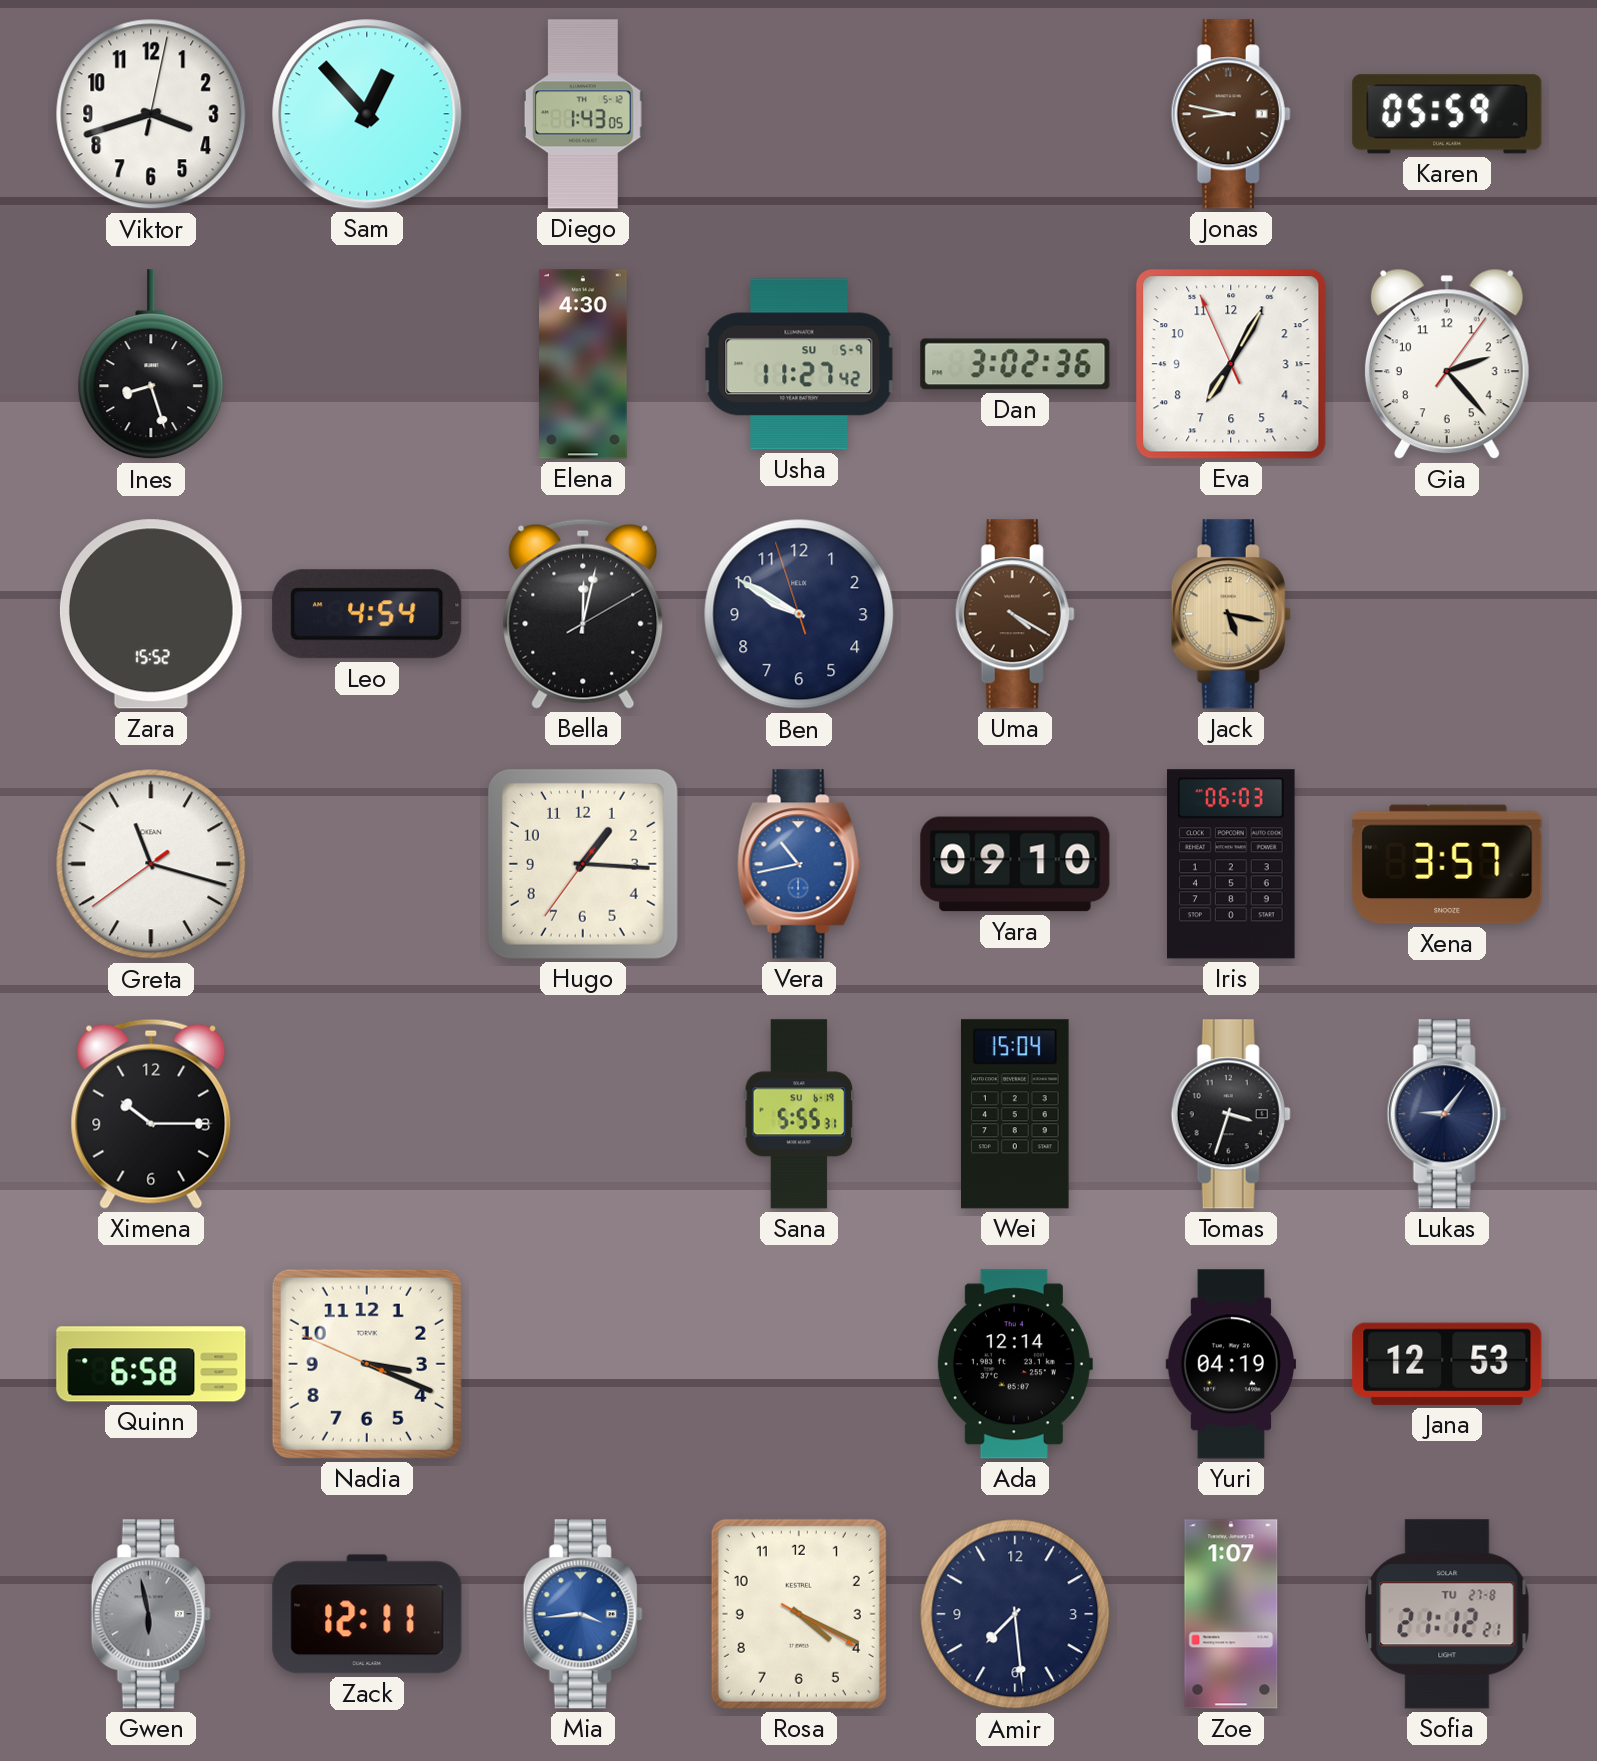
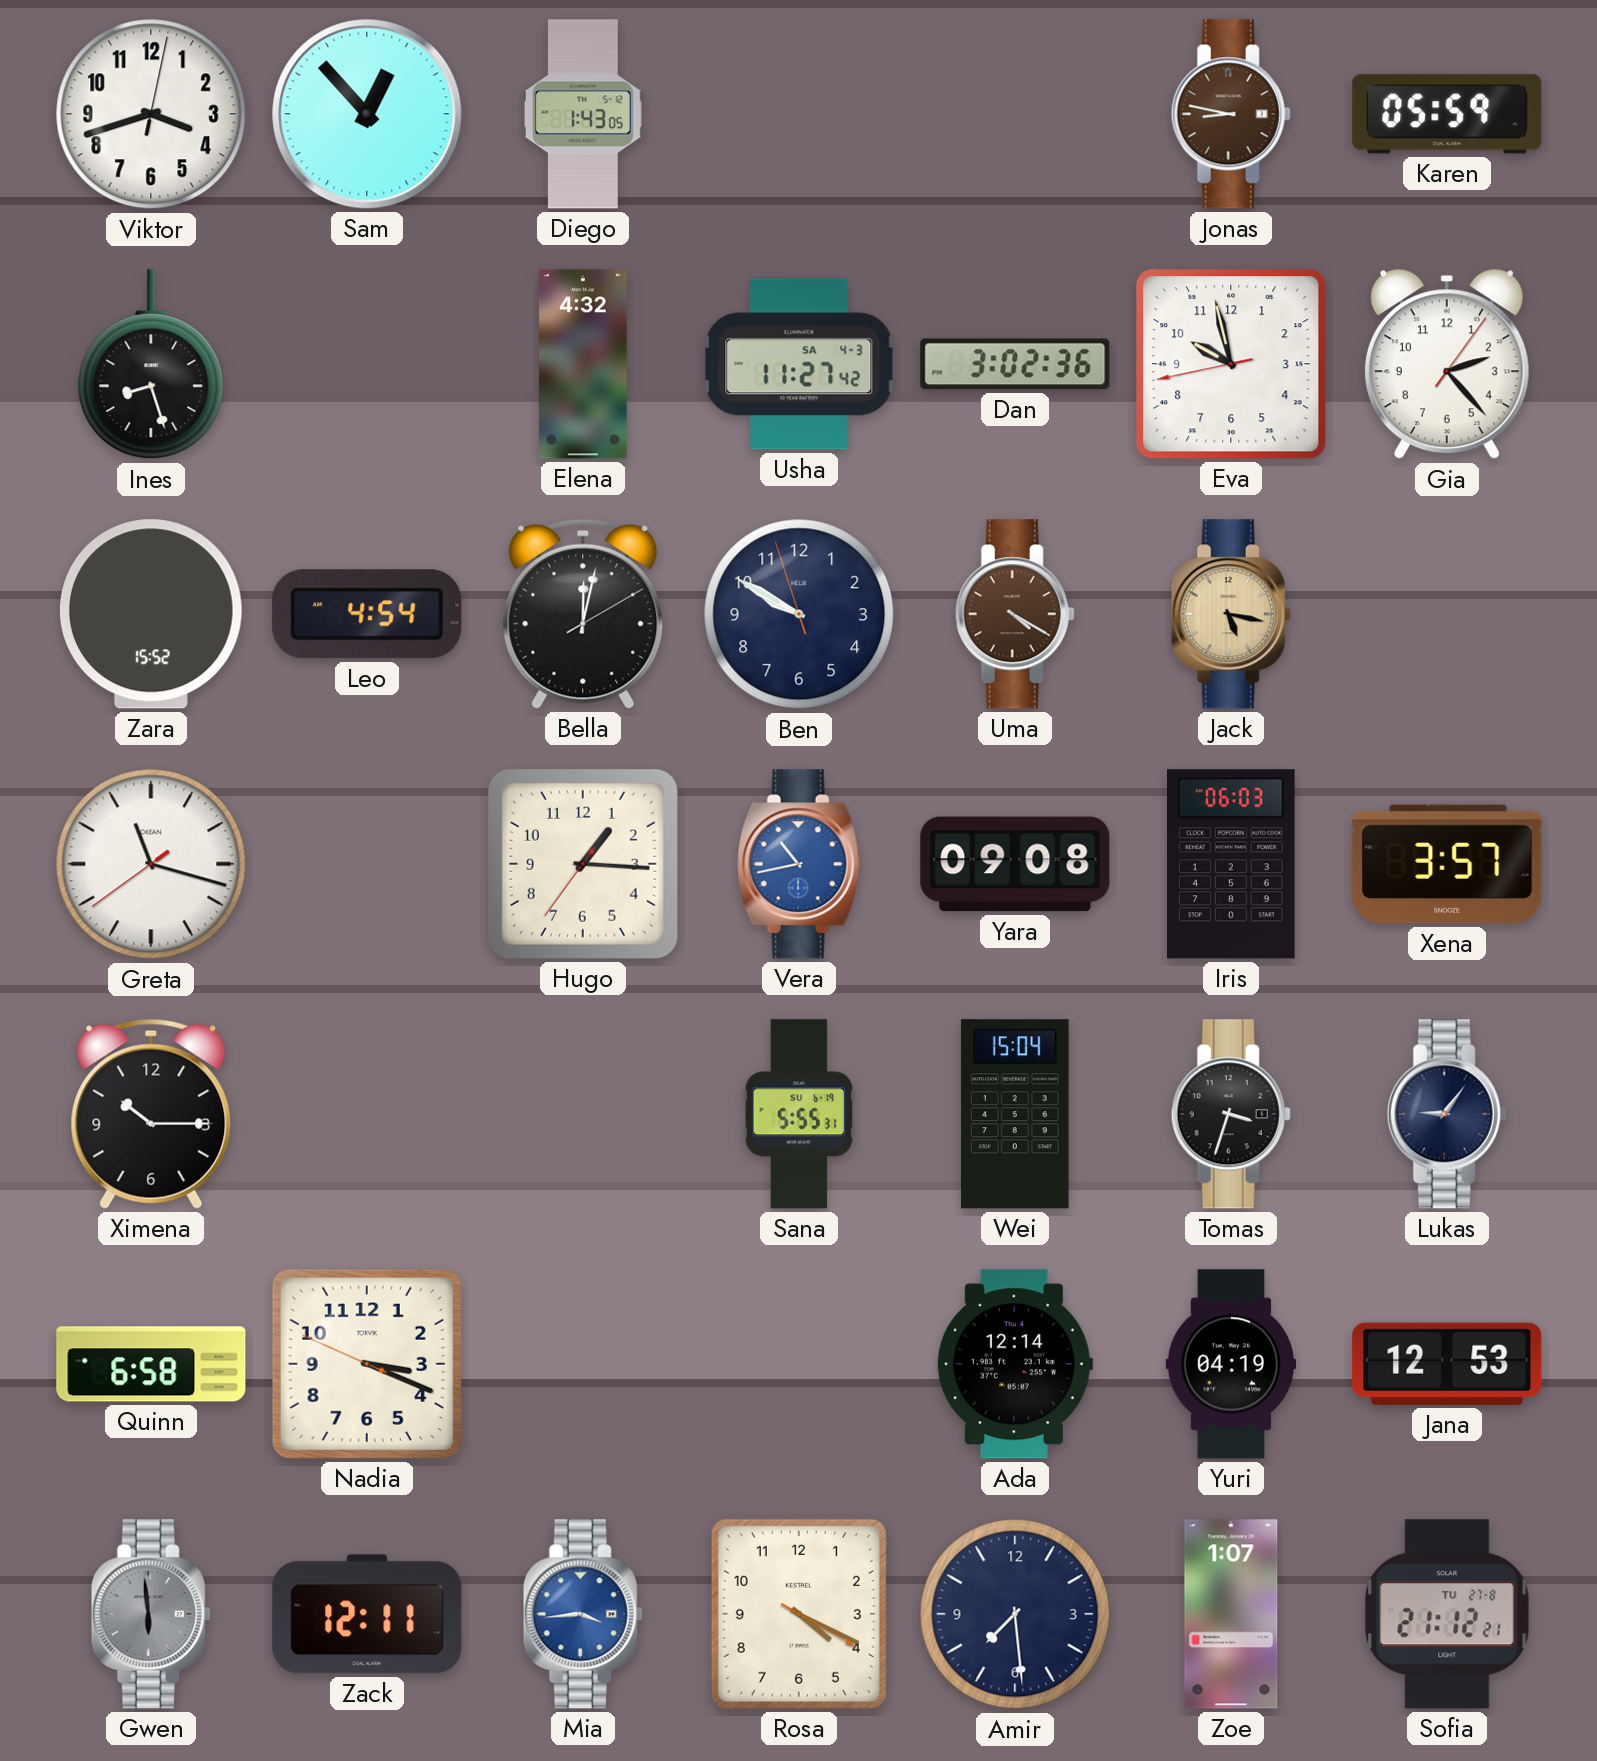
Elena: 4:30 -> 4:32
Usha date: SU 5-9 -> SA 4-3
Eva: 7:04 -> 9:57
Yara: 09:10 -> 09:08
Gwen: 5:58 -> 5:59
